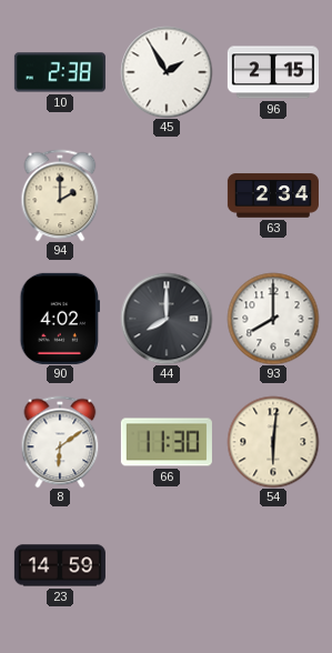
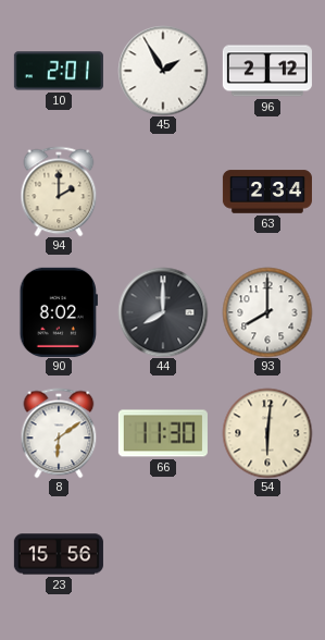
10: 2:38 -> 2:01
96: 2:15 -> 2:12
90: 4:02 -> 8:02
23: 14:59 -> 15:56
